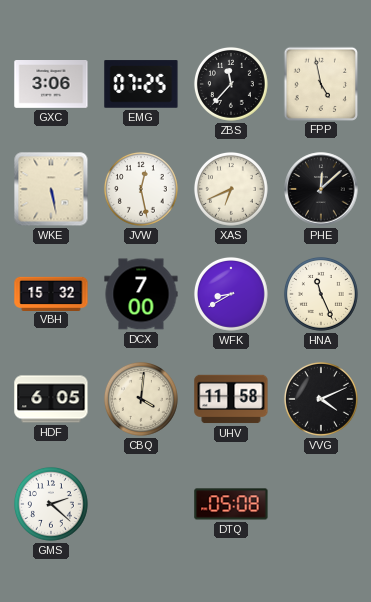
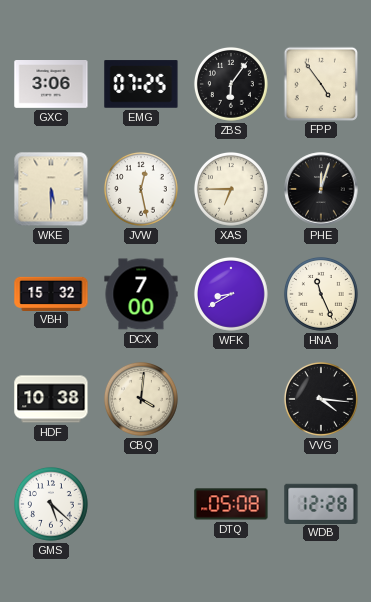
ZBS: 11:37 -> 6:06
FPP: 4:58 -> 4:54
WKE: 5:28 -> 5:30
XAS: 6:41 -> 6:45
PHE: 12:08 -> 12:03
HDF: 6:05 -> 10:38
UHV: 11:58 -> none
VVG: 4:11 -> 4:16
GMS: 2:22 -> 5:22
WDB: none -> 12:28
